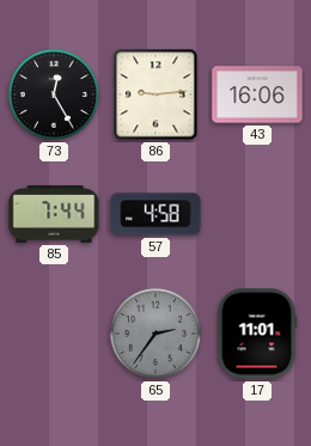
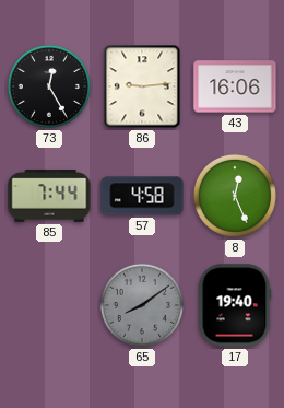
8: none -> 12:26
65: 2:36 -> 8:09
17: 11:01 -> 19:40
